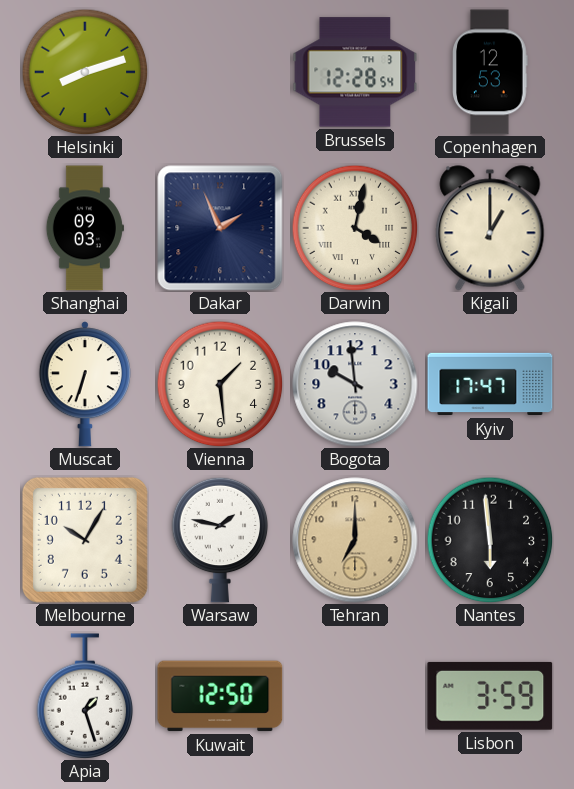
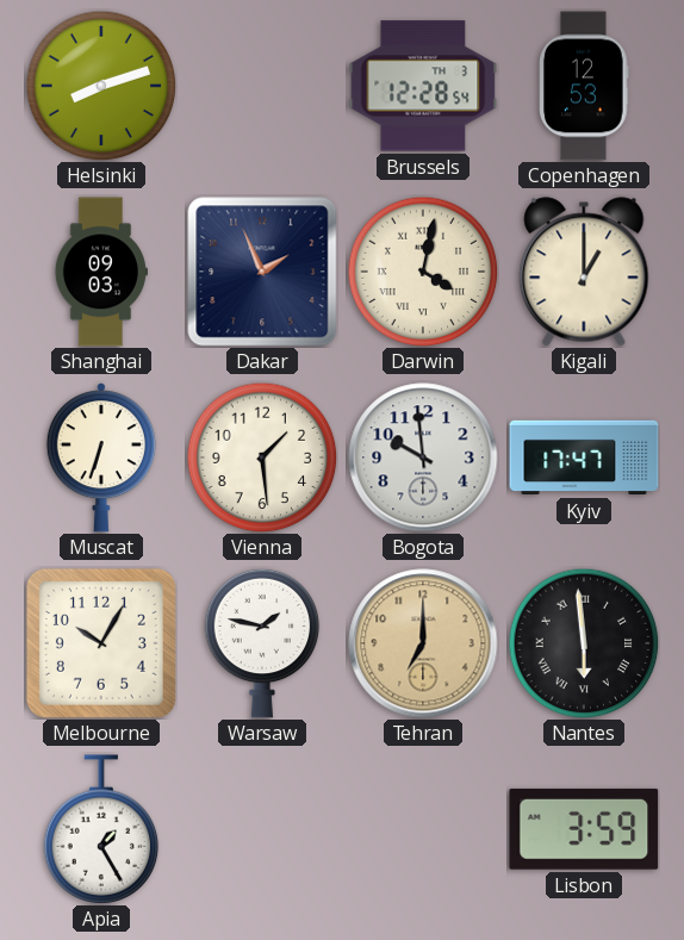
Nantes numerals: Arabic -> Roman
Apia: 1:27 -> 1:25
Kuwait: 12:50 -> none
